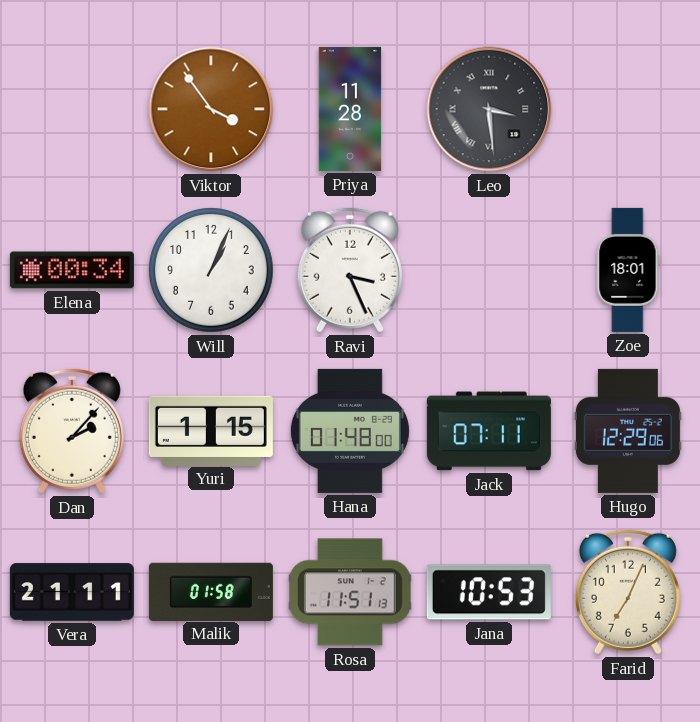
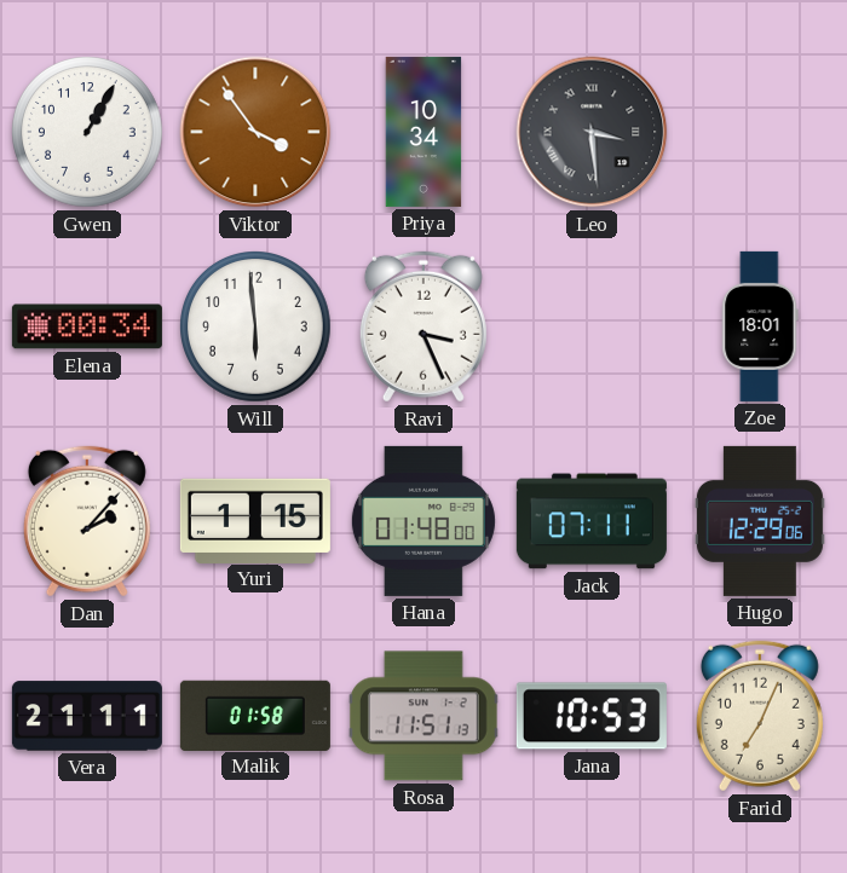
Gwen: none -> 1:05
Priya: 11:28 -> 10:34
Will: 1:04 -> 5:59
